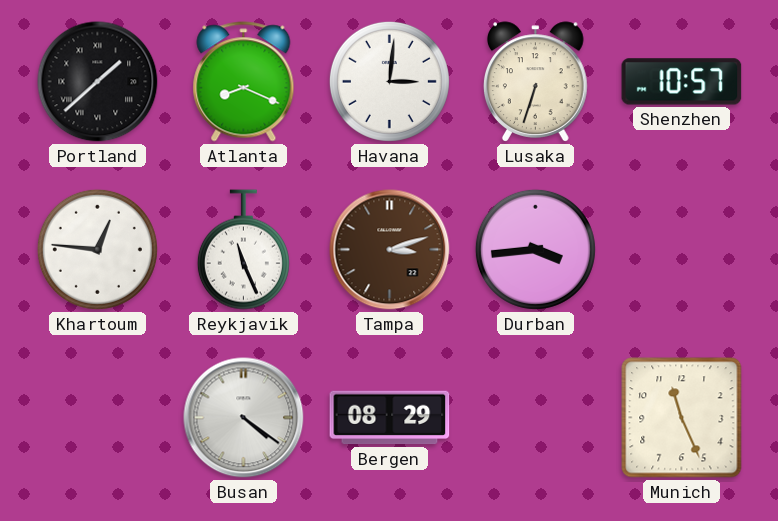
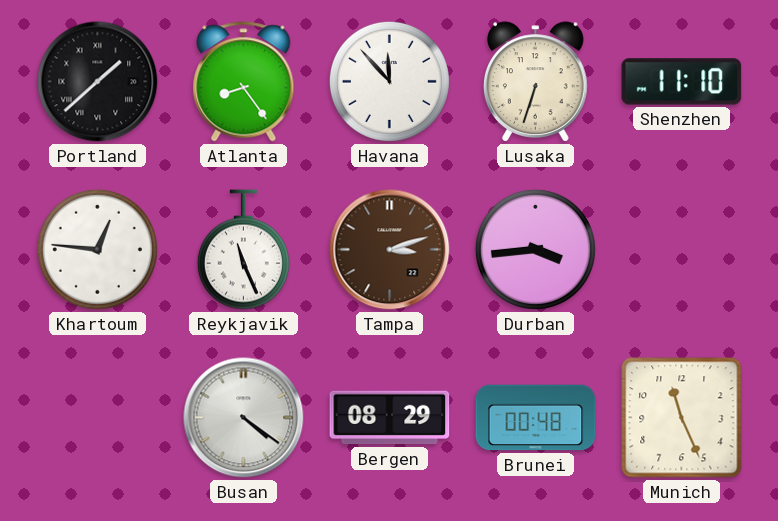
Atlanta: 8:19 -> 8:24
Havana: 3:01 -> 11:53
Shenzhen: 10:57 -> 11:10
Brunei: none -> 00:48
